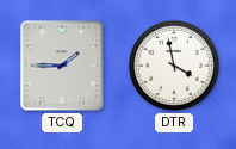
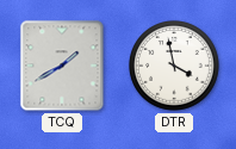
TCQ: 1:45 -> 1:40
